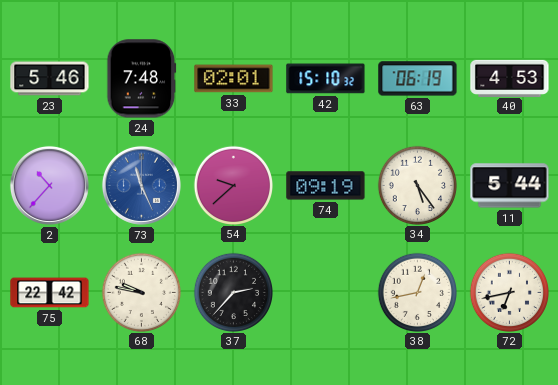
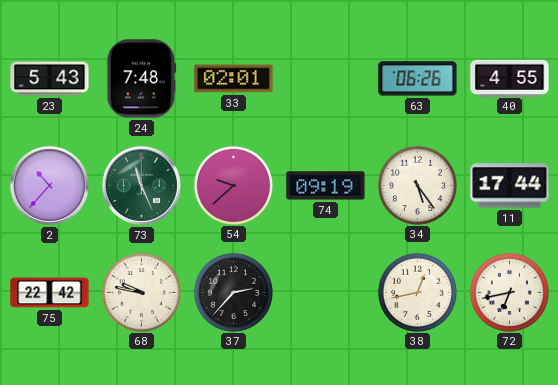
23: 5:46 -> 5:43
42: 15:10 -> none
63: 06:19 -> 06:26
40: 4:53 -> 4:55
73 dial: blue -> green
11: 5:44 -> 17:44
